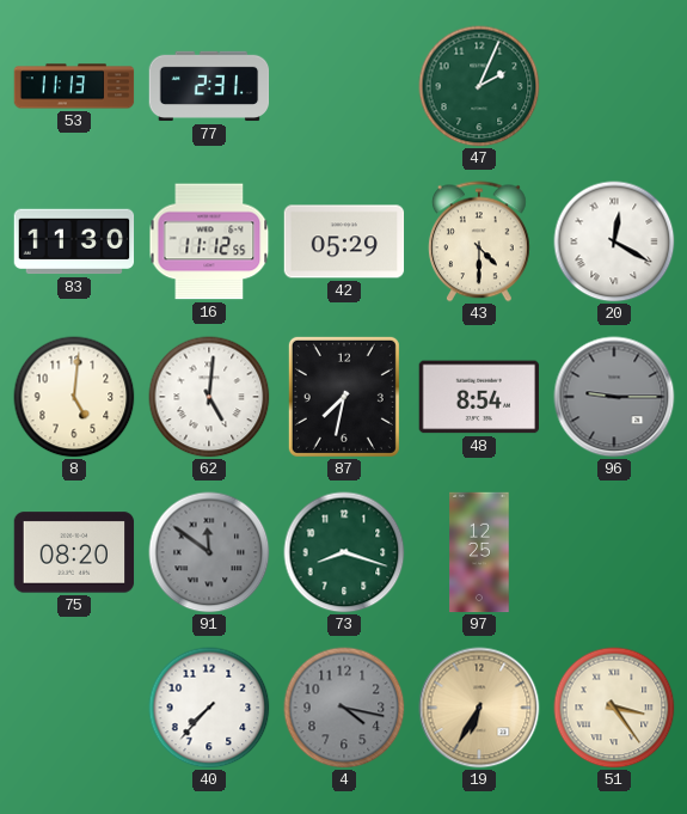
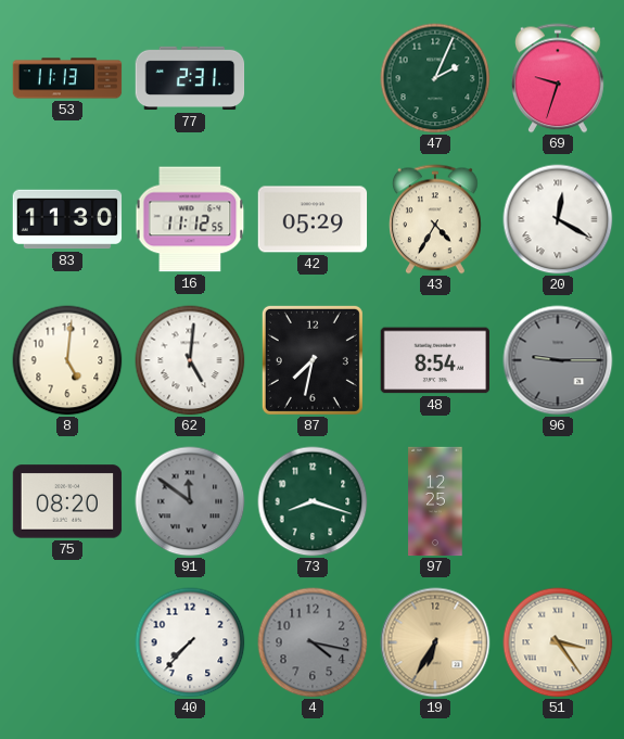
69: none -> 9:33
43: 4:30 -> 4:35
